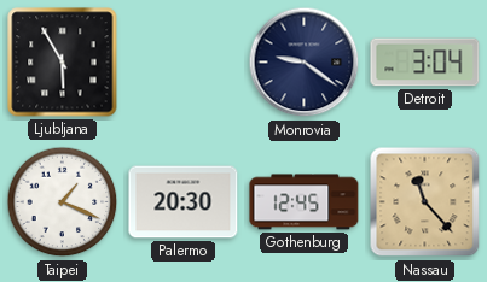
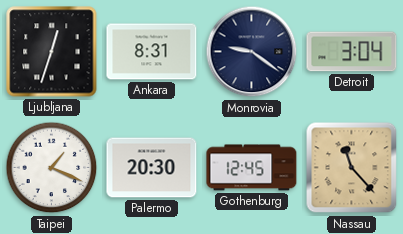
Ljubljana: 5:55 -> 12:33
Ankara: none -> 8:31
